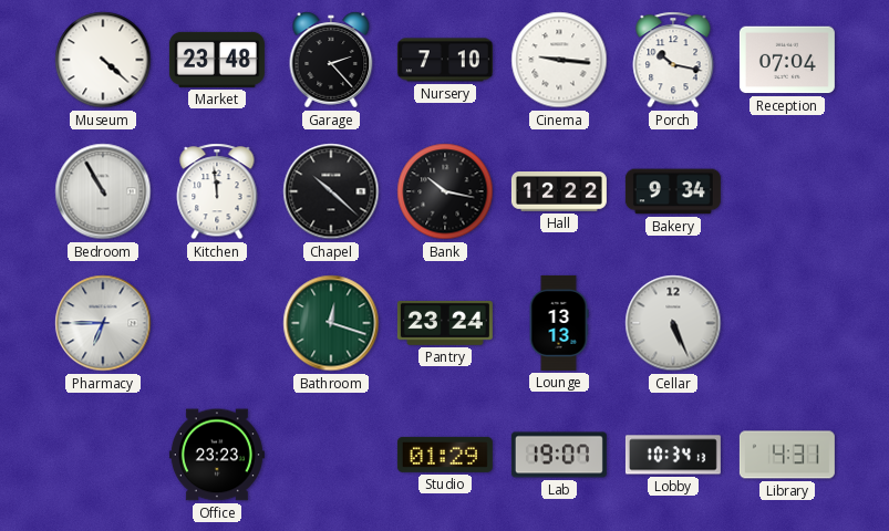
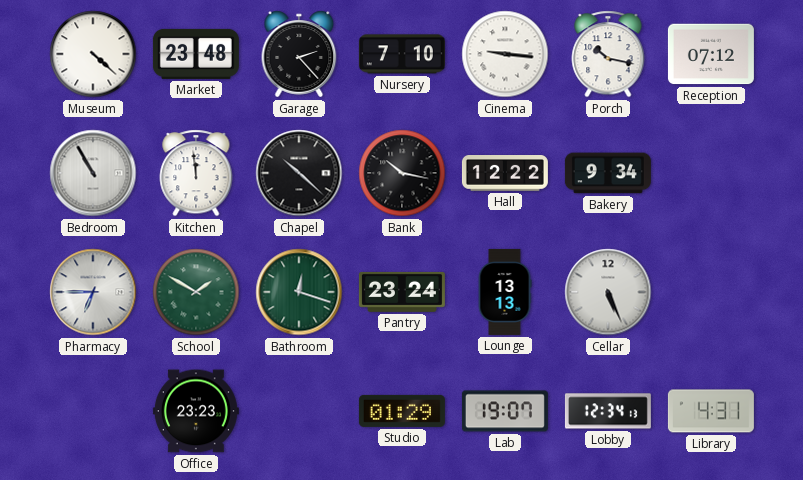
Reception: 07:04 -> 07:12
School: none -> 1:50
Lobby: 10:34 -> 12:34
